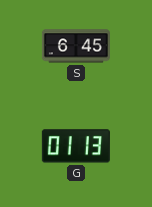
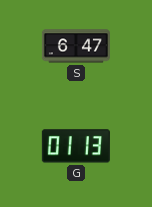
S: 6:45 -> 6:47
